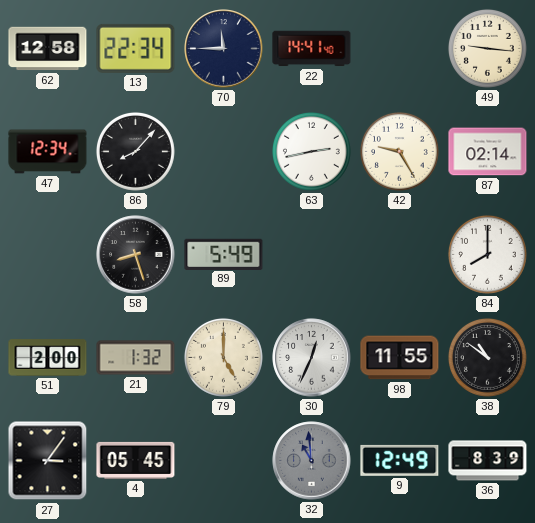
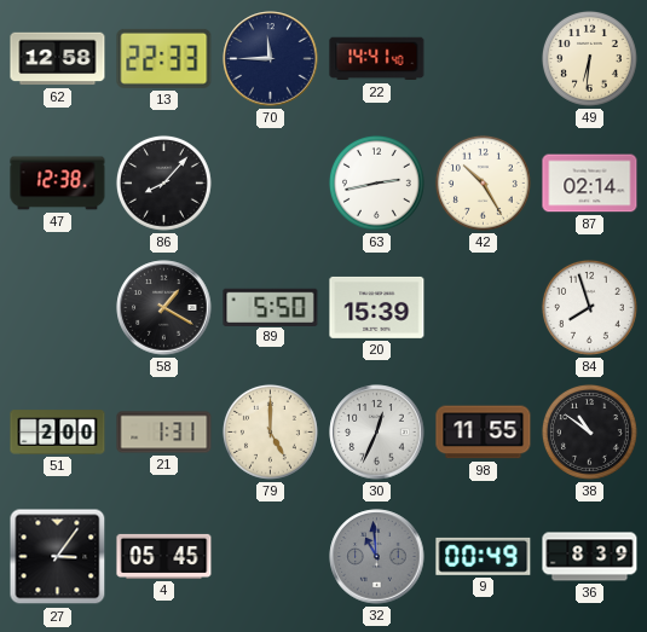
13: 22:34 -> 22:33
49: 9:16 -> 6:31
47: 12:34 -> 12:38
42: 9:25 -> 10:25
58: 8:27 -> 1:20
89: 5:49 -> 5:50
20: none -> 15:39
84: 8:00 -> 7:57
21: 1:32 -> 1:31
9: 12:49 -> 00:49
